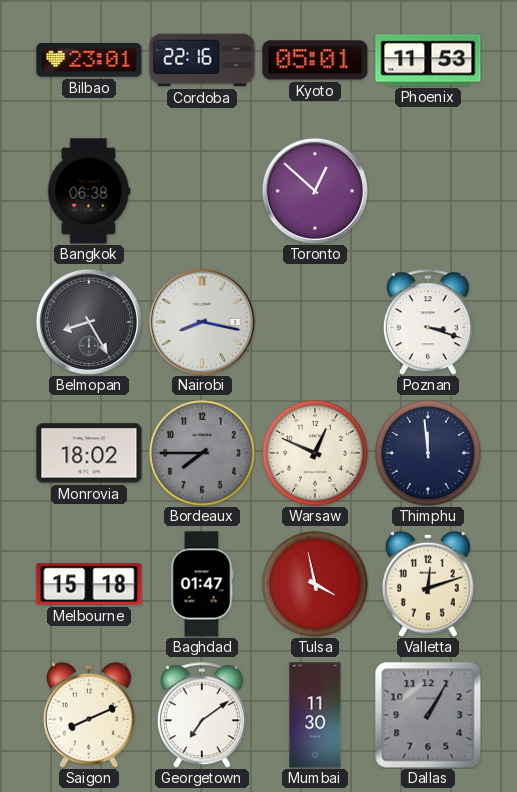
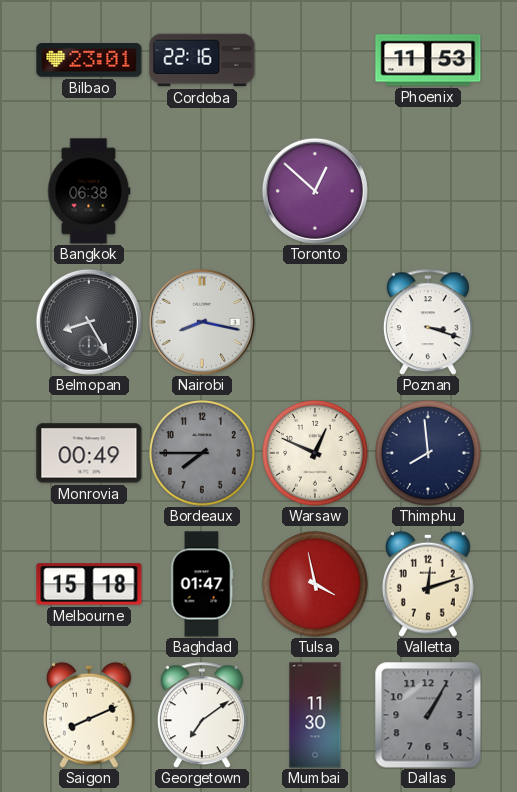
Kyoto: 05:01 -> none
Monrovia: 18:02 -> 00:49
Thimphu: 11:59 -> 7:59
